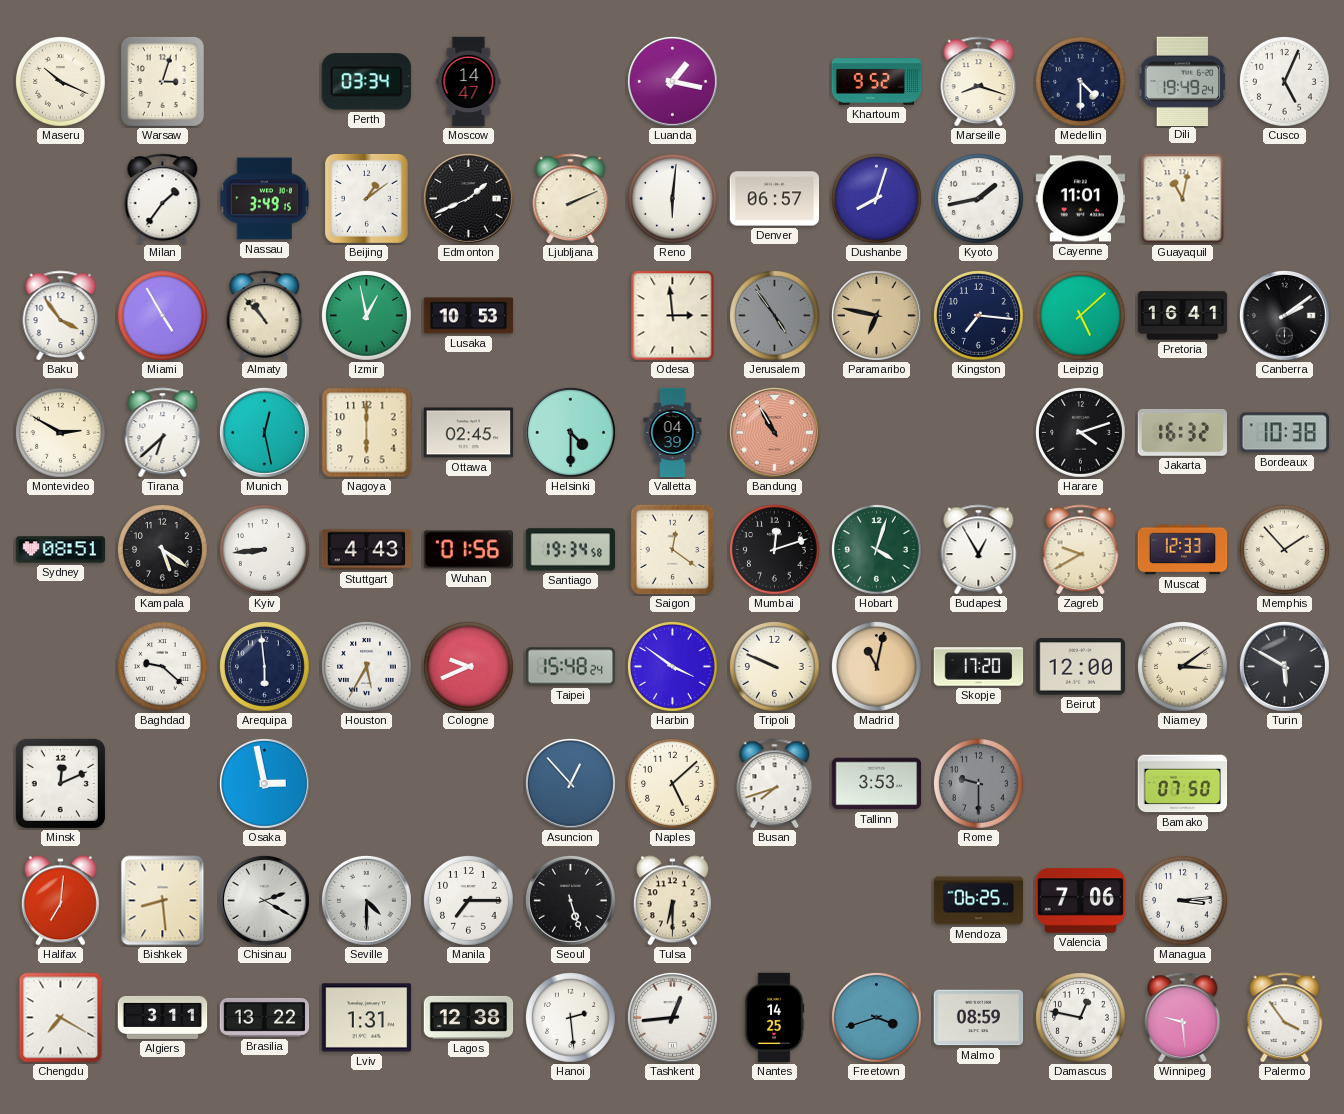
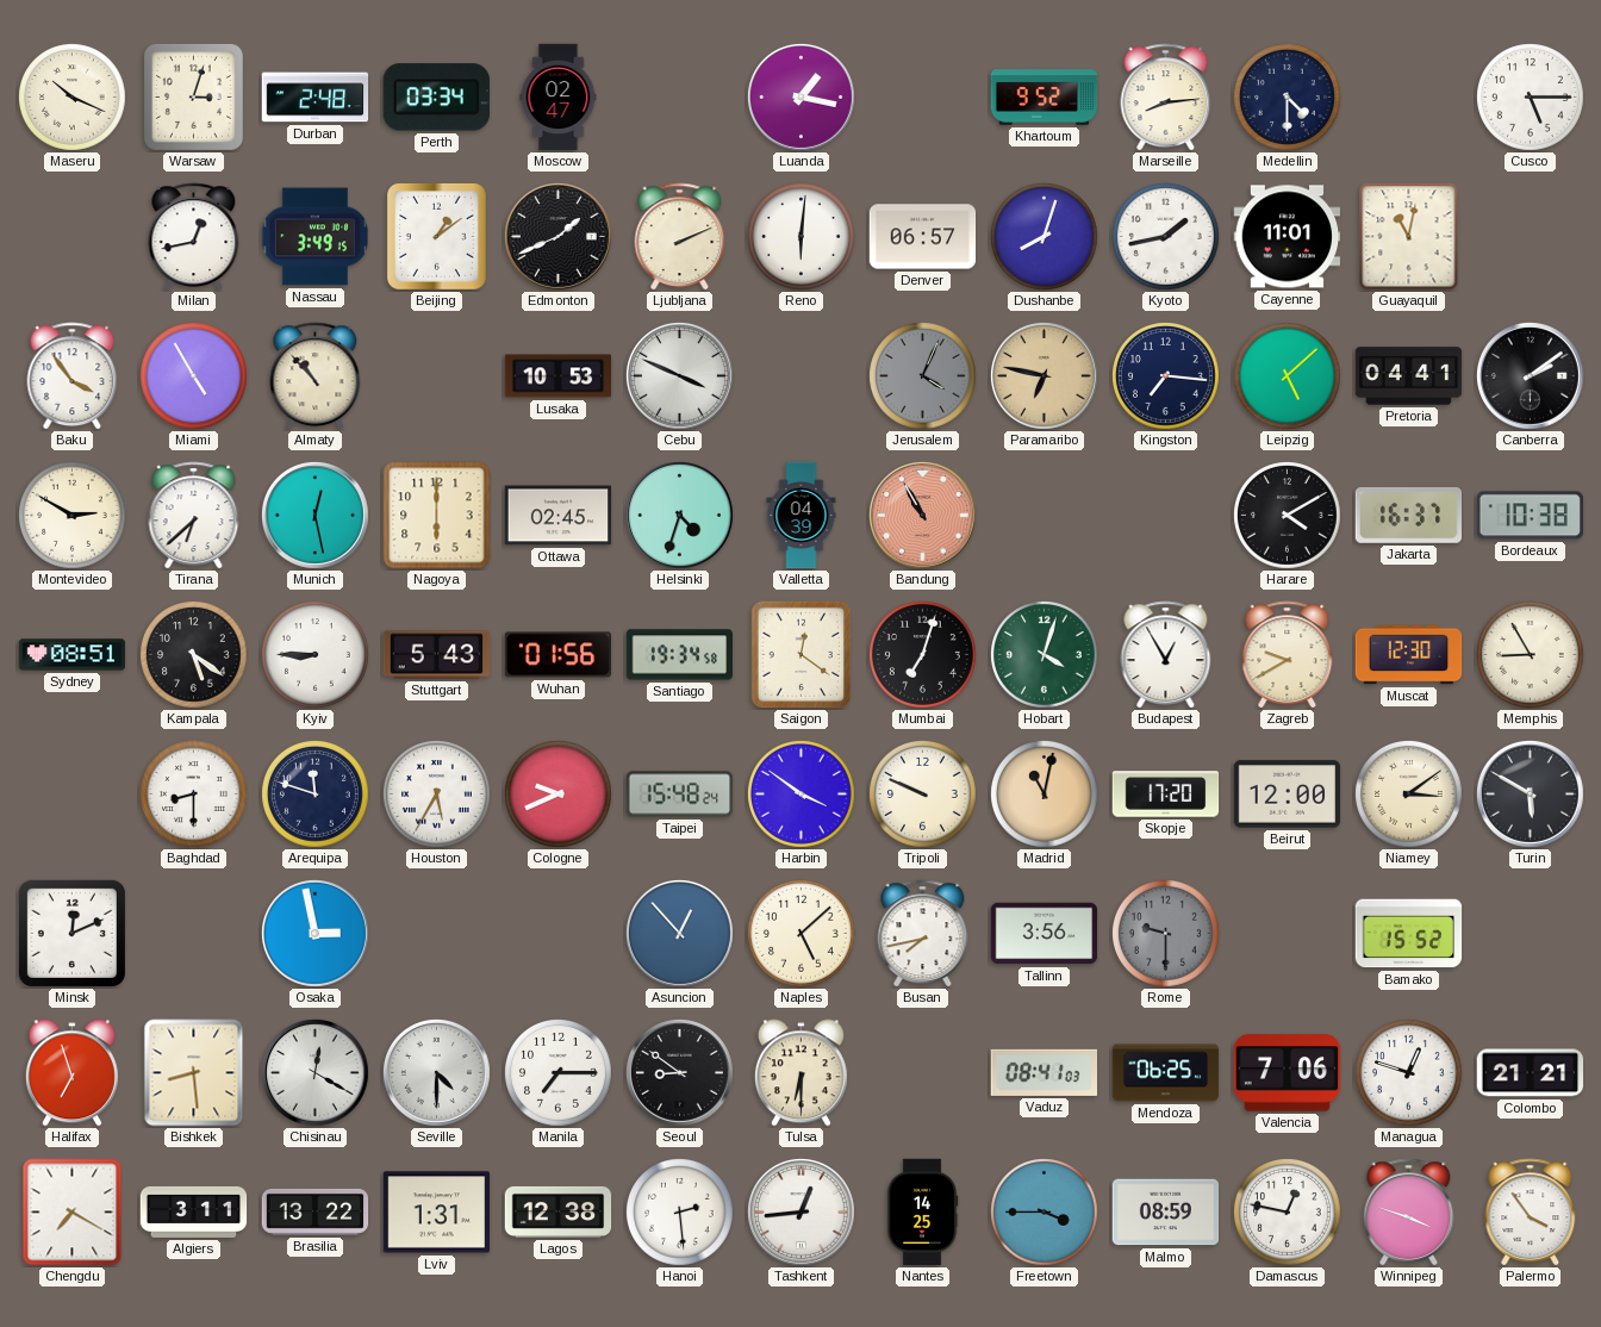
Durban: none -> 2:48
Moscow: 14:47 -> 02:47
Marseille: 8:18 -> 8:14
Dili: 19:49 -> none
Cusco: 5:04 -> 5:15
Milan: 1:36 -> 12:43
Izmir: 12:58 -> none
Cebu: none -> 3:49
Odesa: 2:59 -> none
Jerusalem: 4:54 -> 4:04
Pretoria: 16:41 -> 04:41
Helsinki: 4:30 -> 4:33
Harare: 4:12 -> 4:10
Jakarta: 16:32 -> 16:37
Kyiv: 8:44 -> 8:45
Stuttgart: 4:43 -> 5:43
Mumbai: 12:12 -> 7:03
Muscat: 12:33 -> 12:30
Memphis: 1:53 -> 8:55
Baghdad: 9:22 -> 8:30
Arequipa: 5:59 -> 11:48
Busan: 7:42 -> 7:43
Tallinn: 3:53 -> 3:56
Bamako: 07:50 -> 15:52
Halifax: 7:01 -> 6:57
Chisinau: 2:20 -> 12:20
Seoul: 5:27 -> 8:51
Vaduz: none -> 08:41
Managua: 3:14 -> 12:48
Colombo: none -> 21:21
Freetown: 3:42 -> 3:45
Winnipeg: 9:29 -> 3:48
